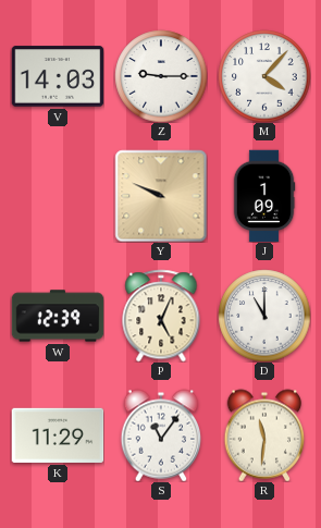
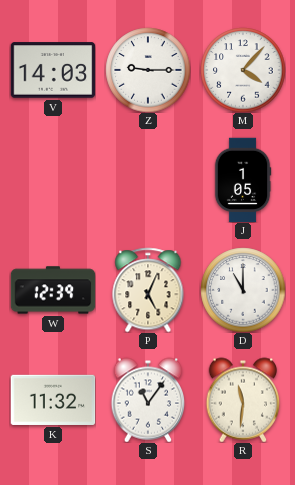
Y: 9:49 -> none
J: 1:09 -> 1:05
K: 11:29 -> 11:32
